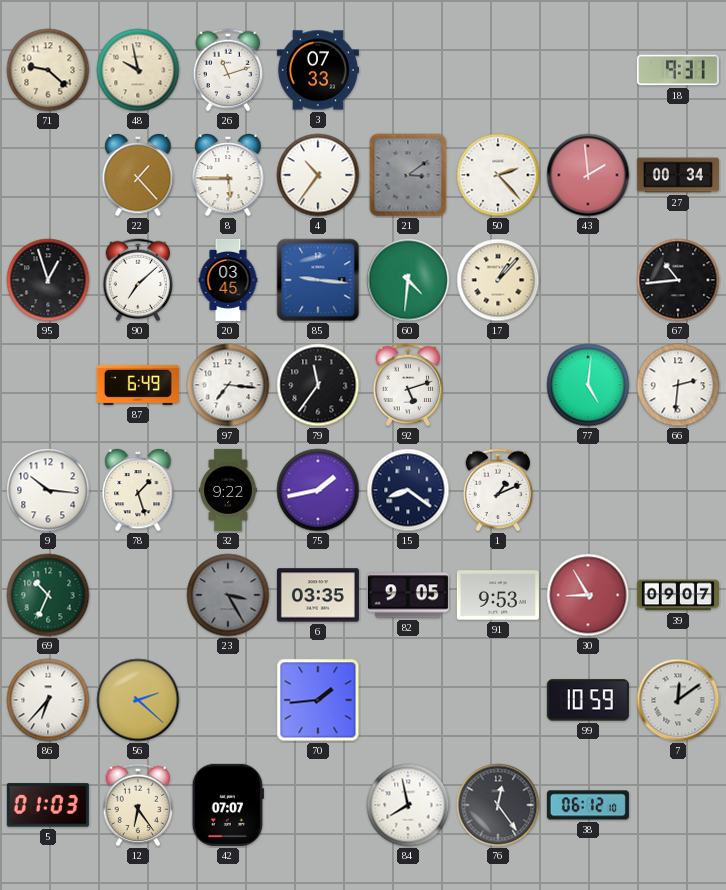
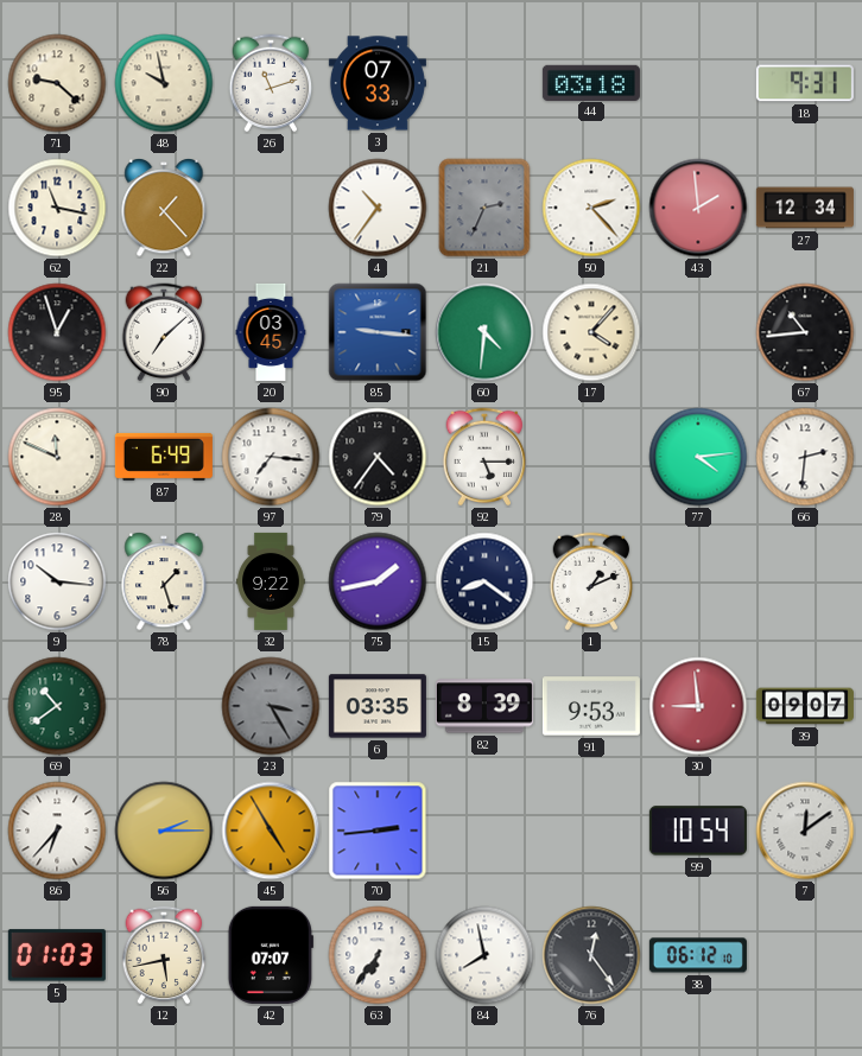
44: none -> 03:18
62: none -> 11:17
8: 5:45 -> none
21: 3:09 -> 2:34
27: 00:34 -> 12:34
17: 1:07 -> 4:07
28: none -> 11:49
79: 11:36 -> 4:36
92: 5:12 -> 5:15
77: 5:01 -> 4:14
69: 10:34 -> 10:39
82: 9:05 -> 8:39
30: 8:55 -> 8:59
56: 2:22 -> 2:15
45: none -> 4:55
70: 1:44 -> 2:44
99: 10:59 -> 10:54
12: 6:24 -> 5:43
63: none -> 6:36
